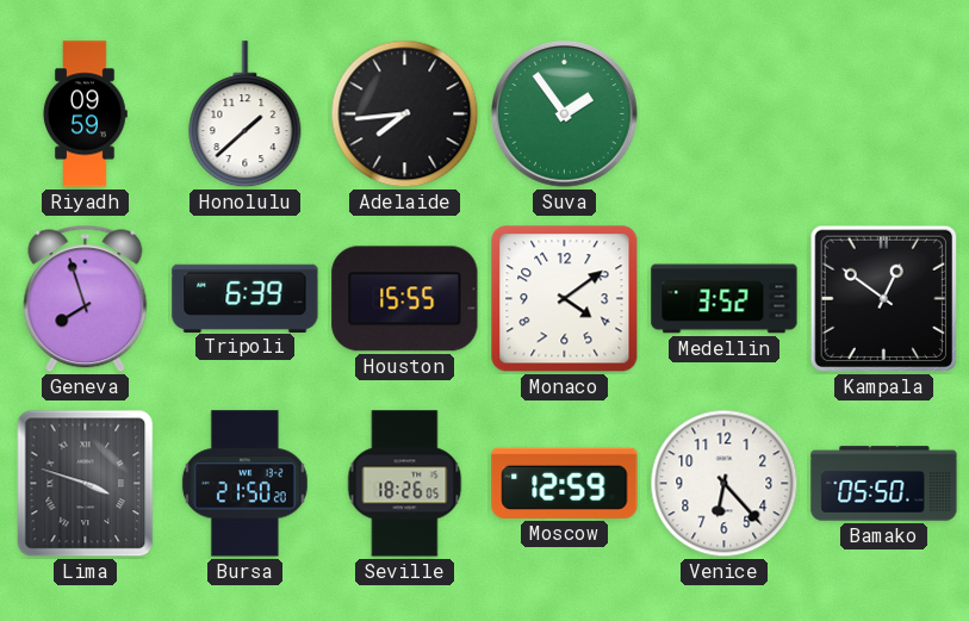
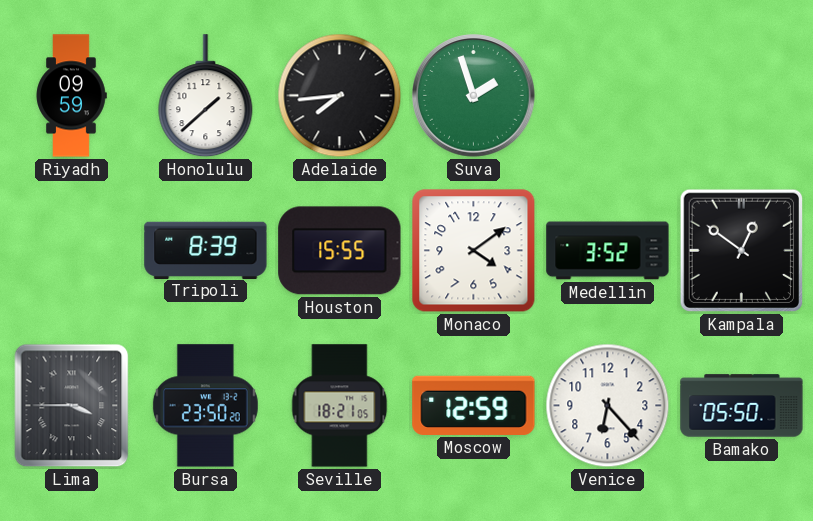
Suva: 1:54 -> 1:57
Geneva: 7:57 -> none
Tripoli: 6:39 -> 8:39
Lima: 3:48 -> 3:45
Bursa: 21:50 -> 23:50
Seville: 18:26 -> 18:21
